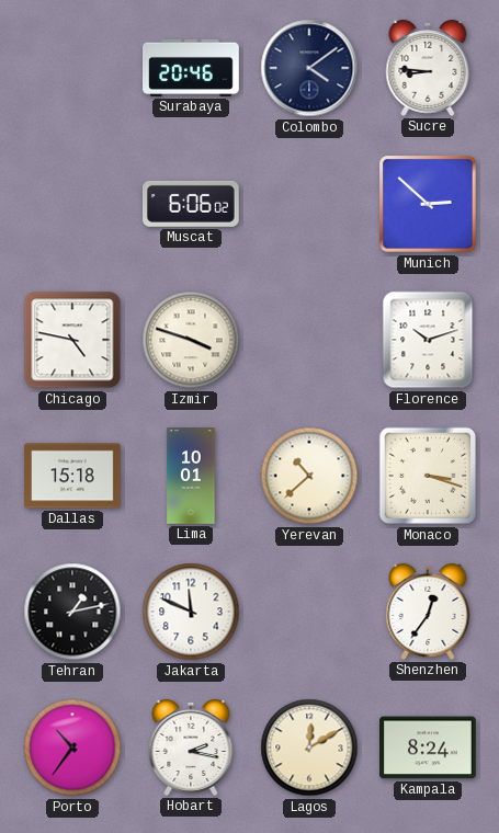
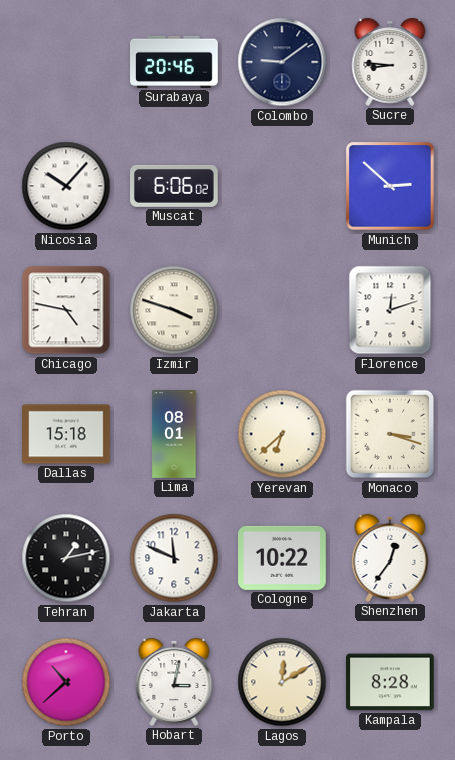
Colombo: 4:09 -> 9:09
Nicosia: none -> 10:07
Florence: 10:12 -> 12:12
Lima: 10:01 -> 08:01
Yerevan: 10:38 -> 6:38
Cologne: none -> 10:22
Porto: 10:36 -> 10:38
Hobart: 2:17 -> 3:02
Kampala: 8:24 -> 8:28
